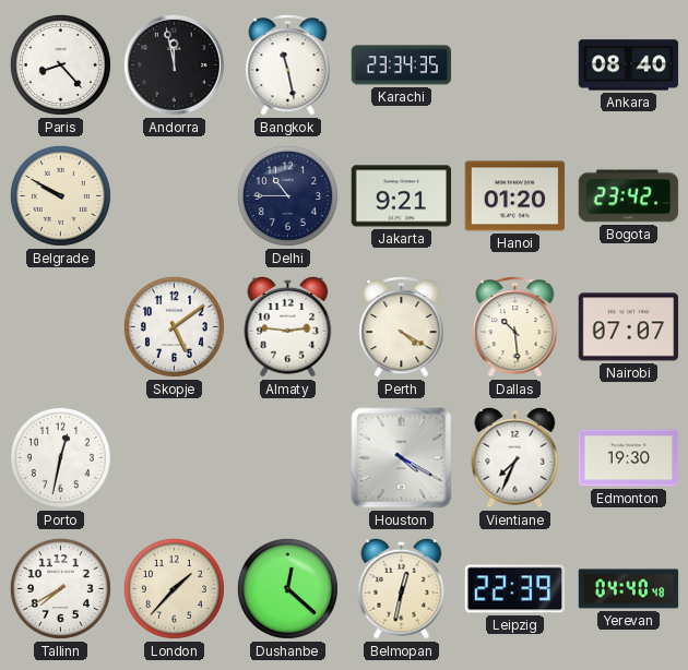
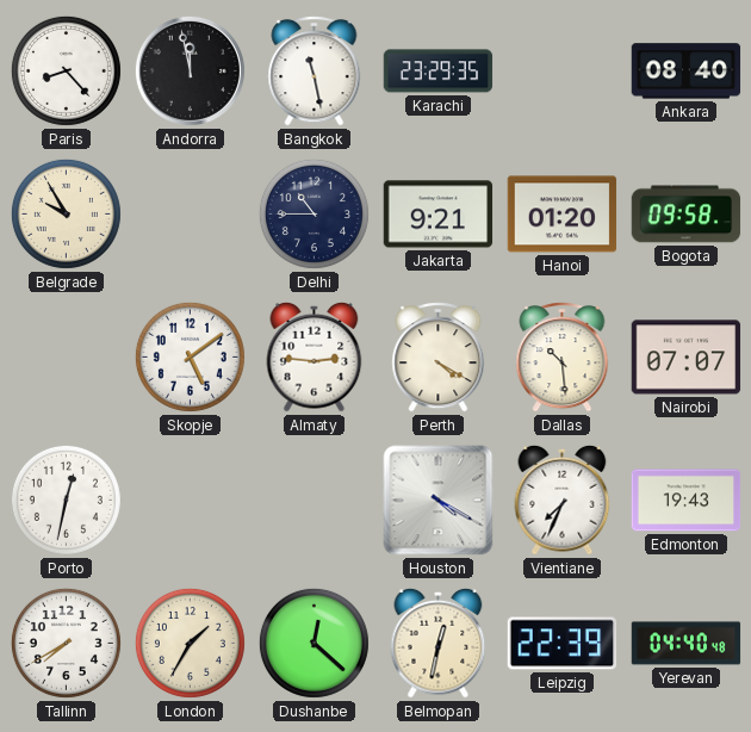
Karachi: 23:34 -> 23:29
Belgrade: 9:50 -> 9:55
Bogota: 23:42 -> 09:58
Edmonton: 19:30 -> 19:43
London: 1:37 -> 1:35
